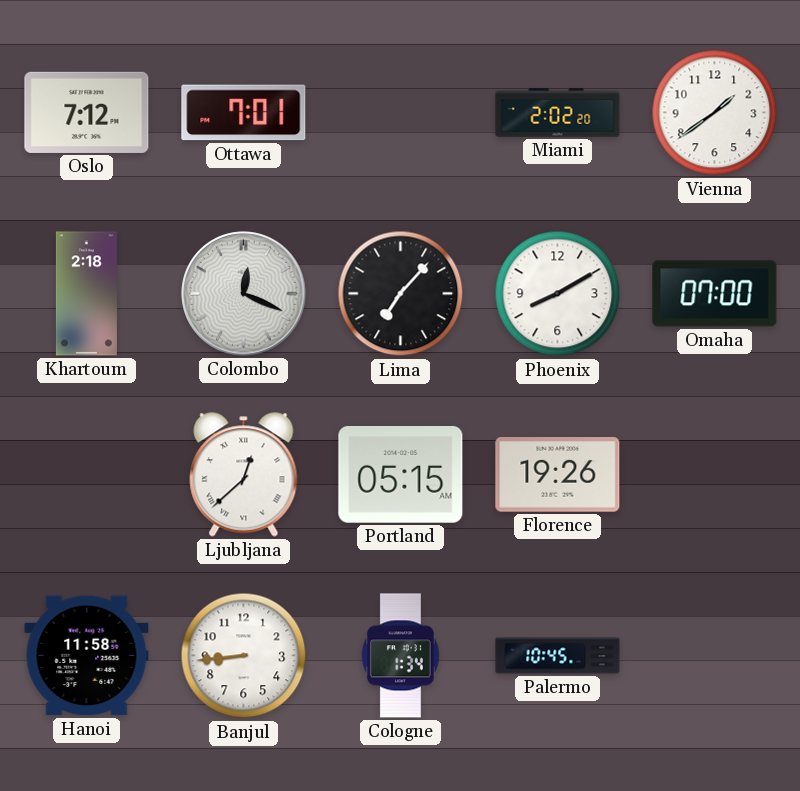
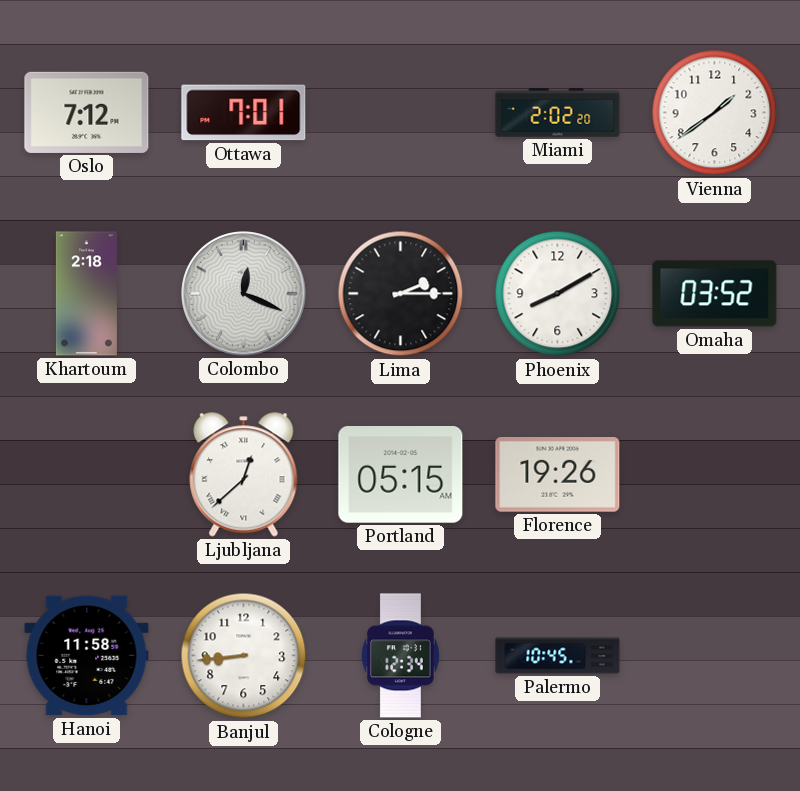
Lima: 7:07 -> 2:15
Omaha: 07:00 -> 03:52
Cologne: 1:34 -> 12:34
